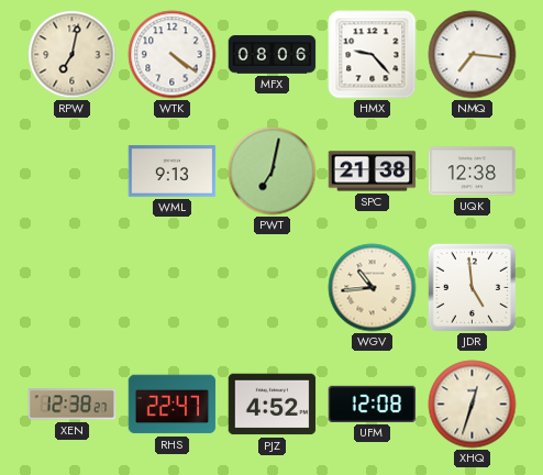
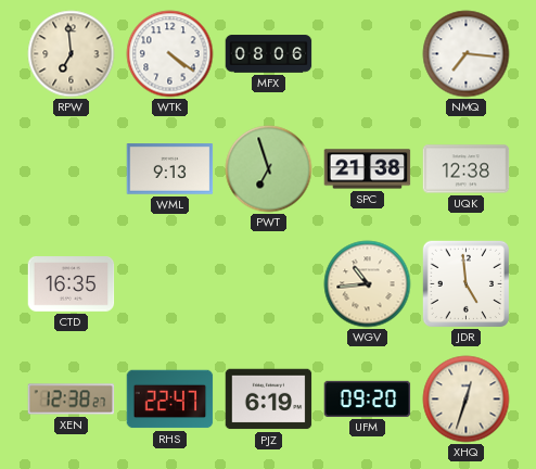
RPW: 7:02 -> 6:59
HMX: 9:23 -> none
PWT: 7:02 -> 6:57
CTD: none -> 16:35
PJZ: 4:52 -> 6:19
UFM: 12:08 -> 09:20
